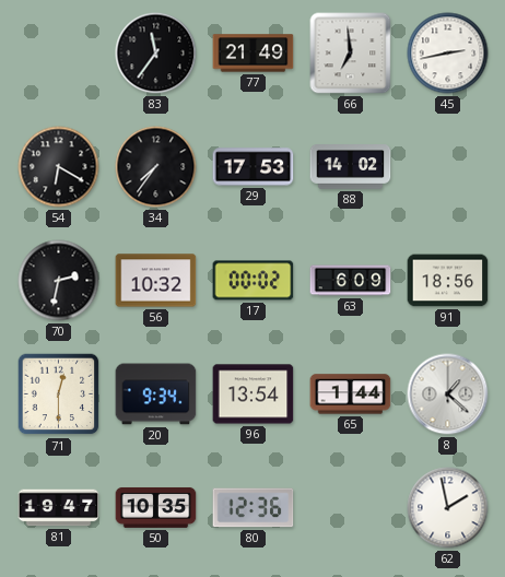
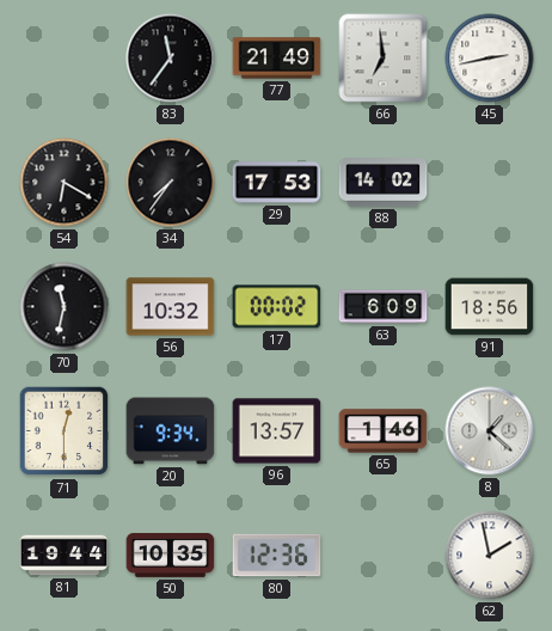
70: 2:32 -> 11:32
96: 13:54 -> 13:57
65: 1:44 -> 1:46
81: 19:47 -> 19:44
